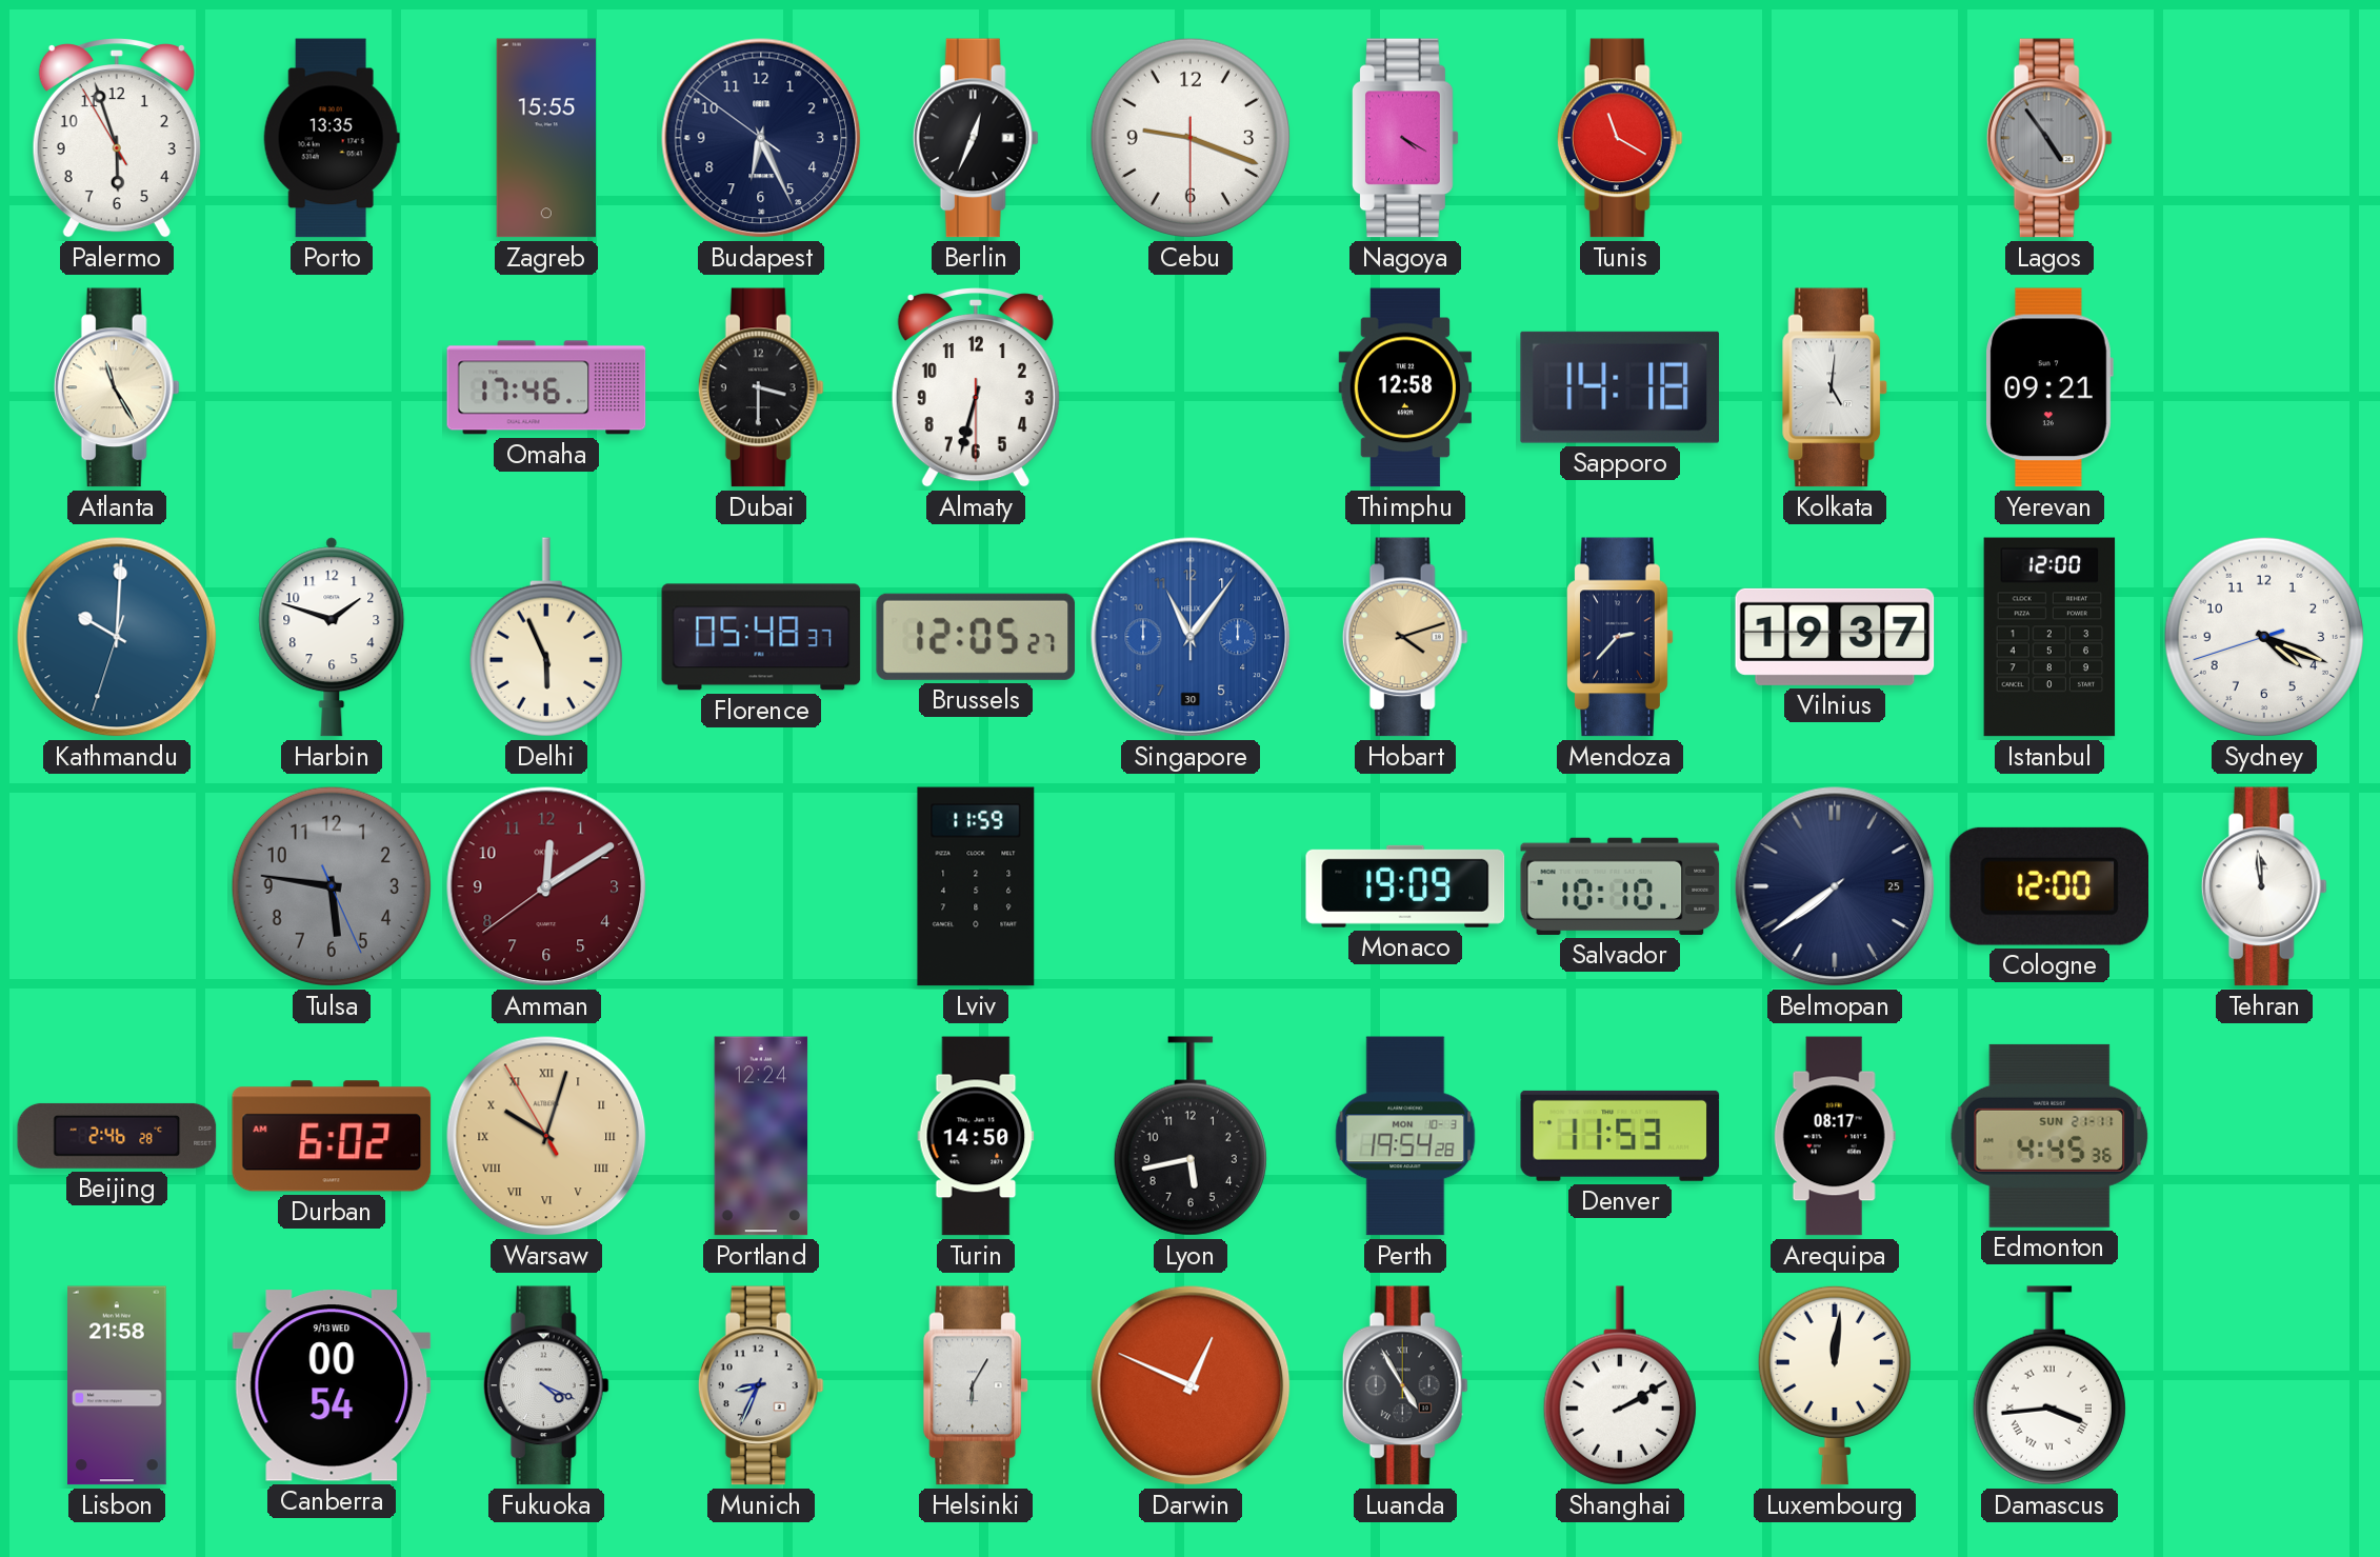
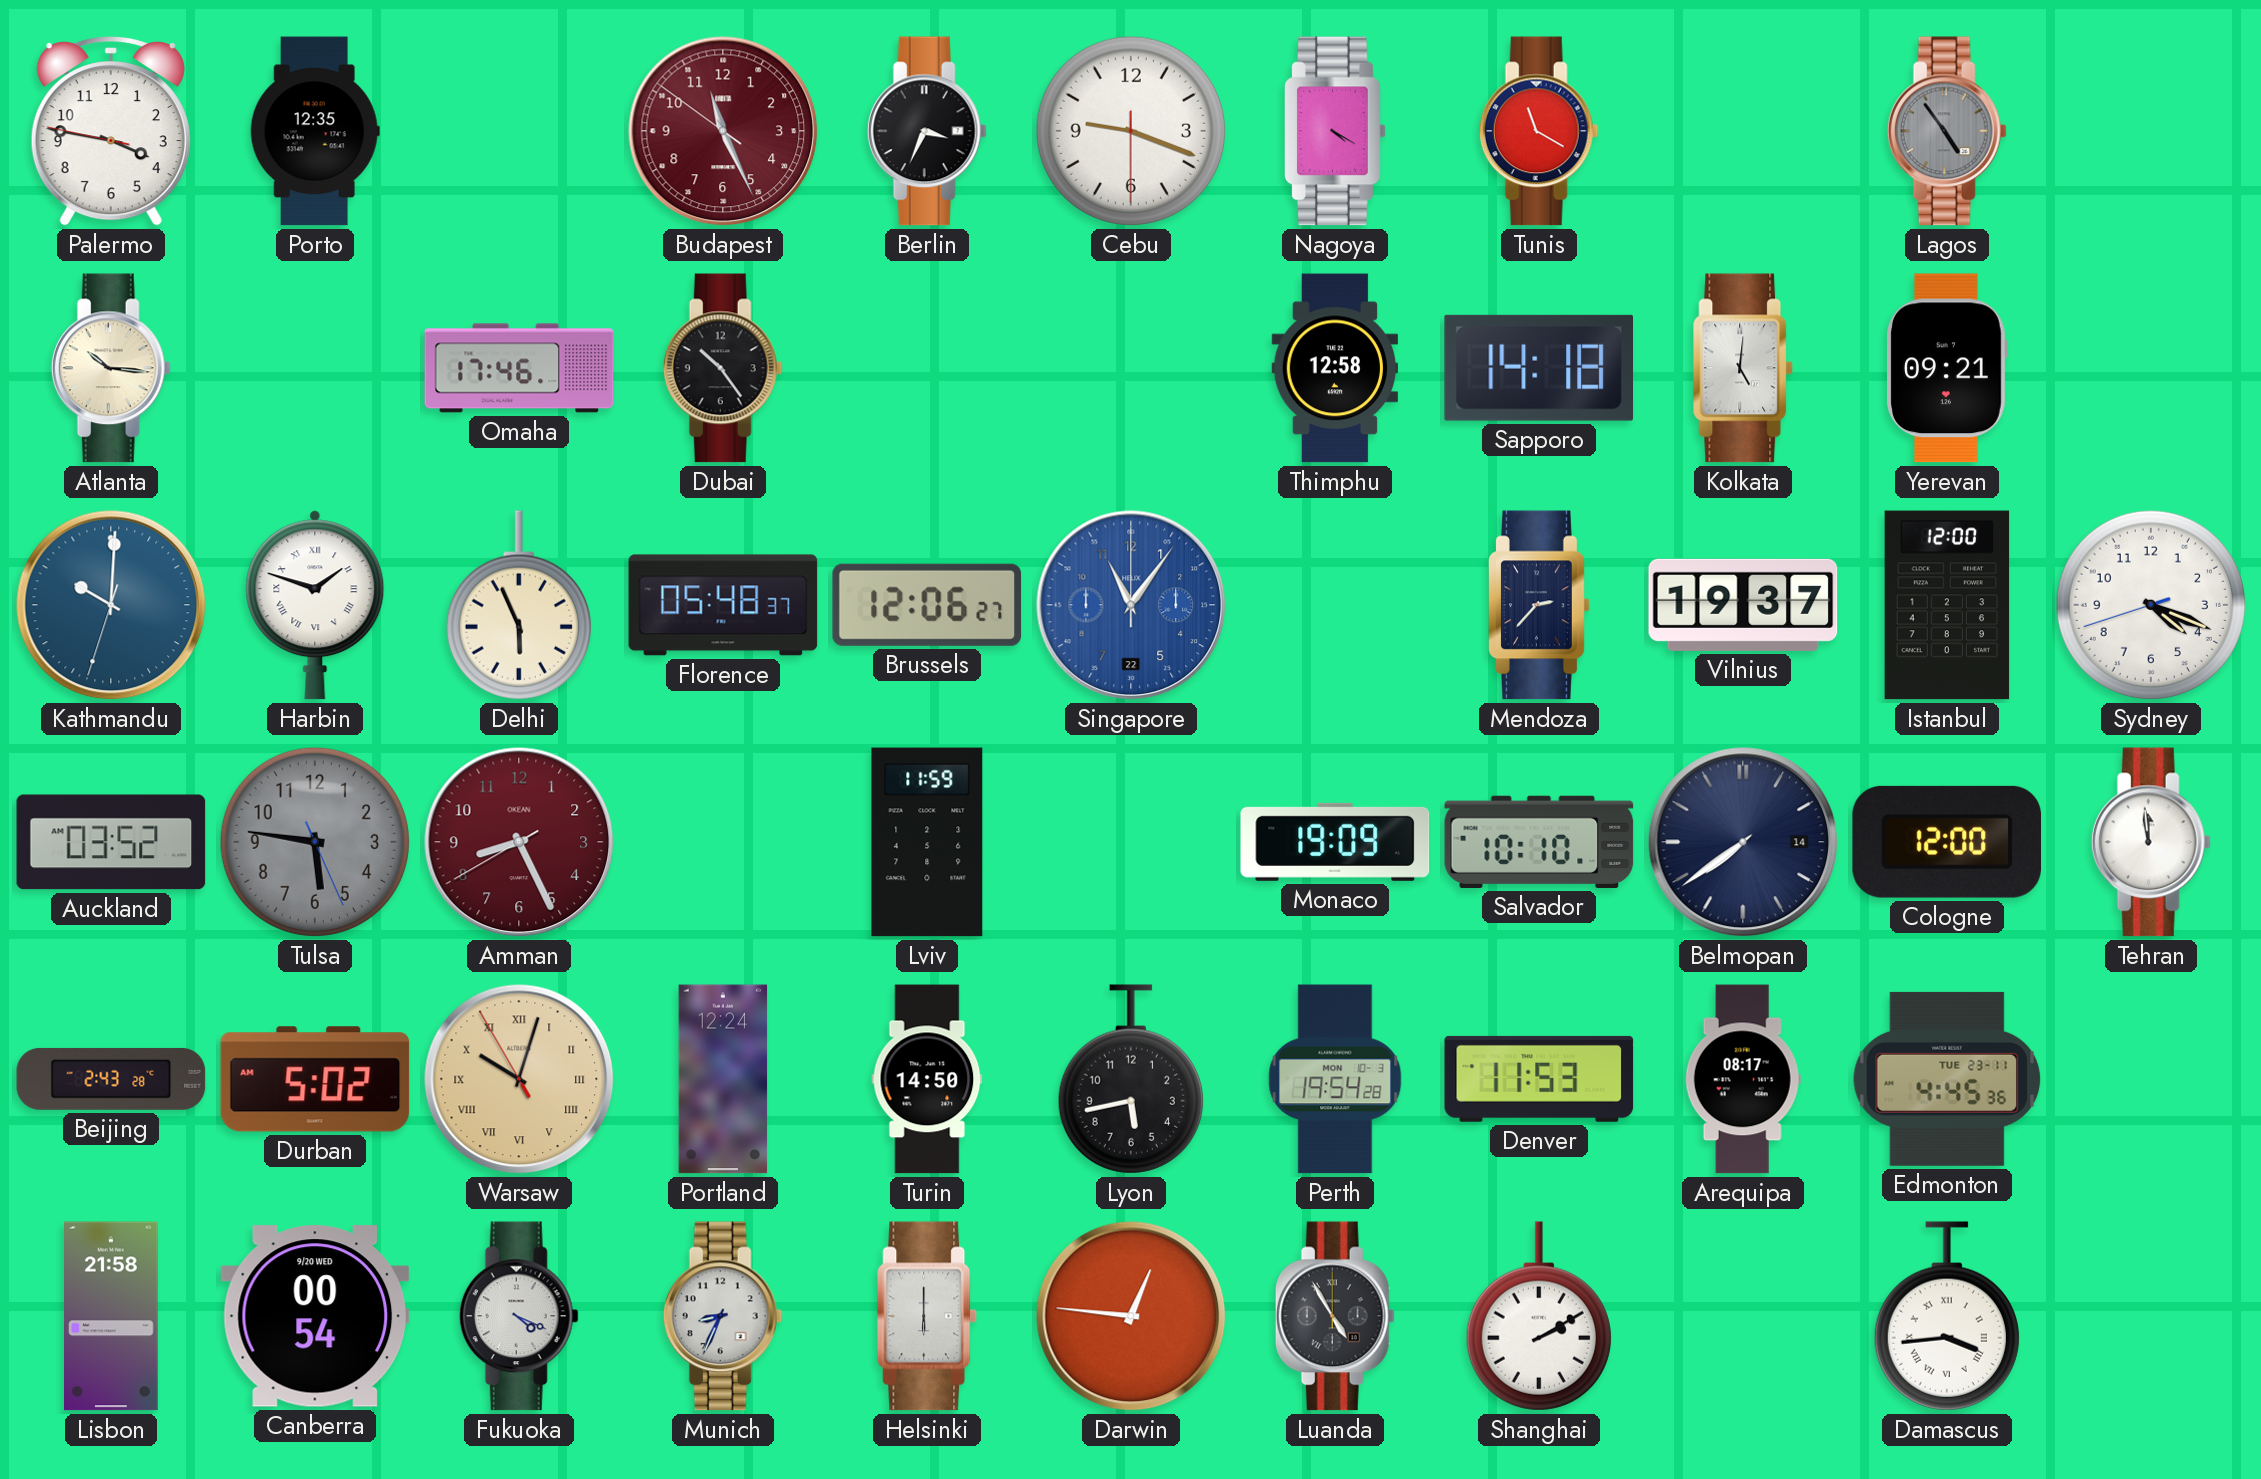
Palermo: 5:56 -> 3:46
Porto: 13:35 -> 12:35
Zagreb: 15:55 -> none
Budapest: 6:25 -> 11:25
Budapest dial: navy -> burgundy
Berlin: 12:34 -> 3:34
Atlanta: 11:25 -> 10:16
Dubai: 3:30 -> 10:24
Almaty: 6:32 -> none
Harbin numerals: Arabic -> Roman
Brussels: 12:05 -> 12:06
Singapore date: 30 -> 22
Hobart: 4:12 -> none
Auckland: none -> 03:52
Amman: 12:09 -> 8:25
Belmopan date: 25 -> 14
Beijing: 2:46 -> 2:43
Durban: 6:02 -> 5:02
Edmonton date: SUN 21-11 -> TUE 23-11
Canberra date: 9/13 WED -> 9/20 WED
Helsinki: 6:05 -> 6:00
Darwin: 12:49 -> 12:46
Luxembourg: 12:01 -> none
